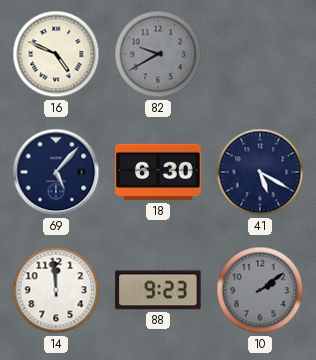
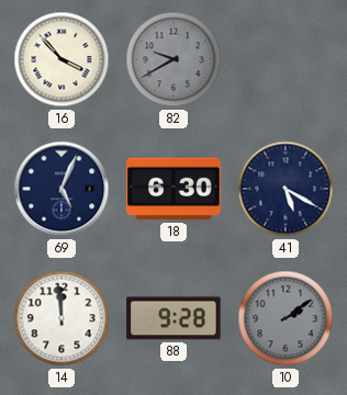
16: 4:49 -> 3:53
69: 5:07 -> 5:04
88: 9:23 -> 9:28
